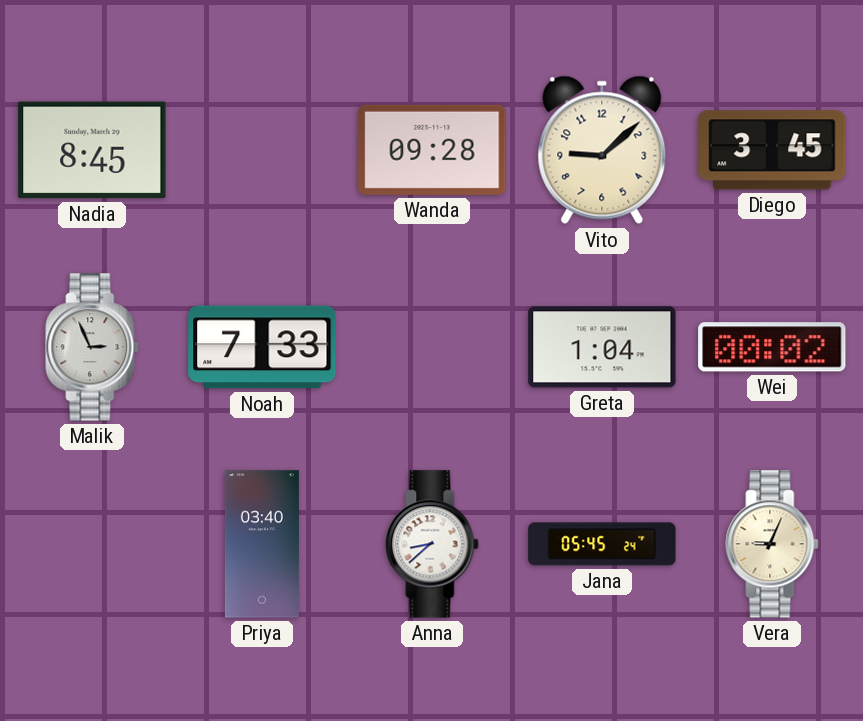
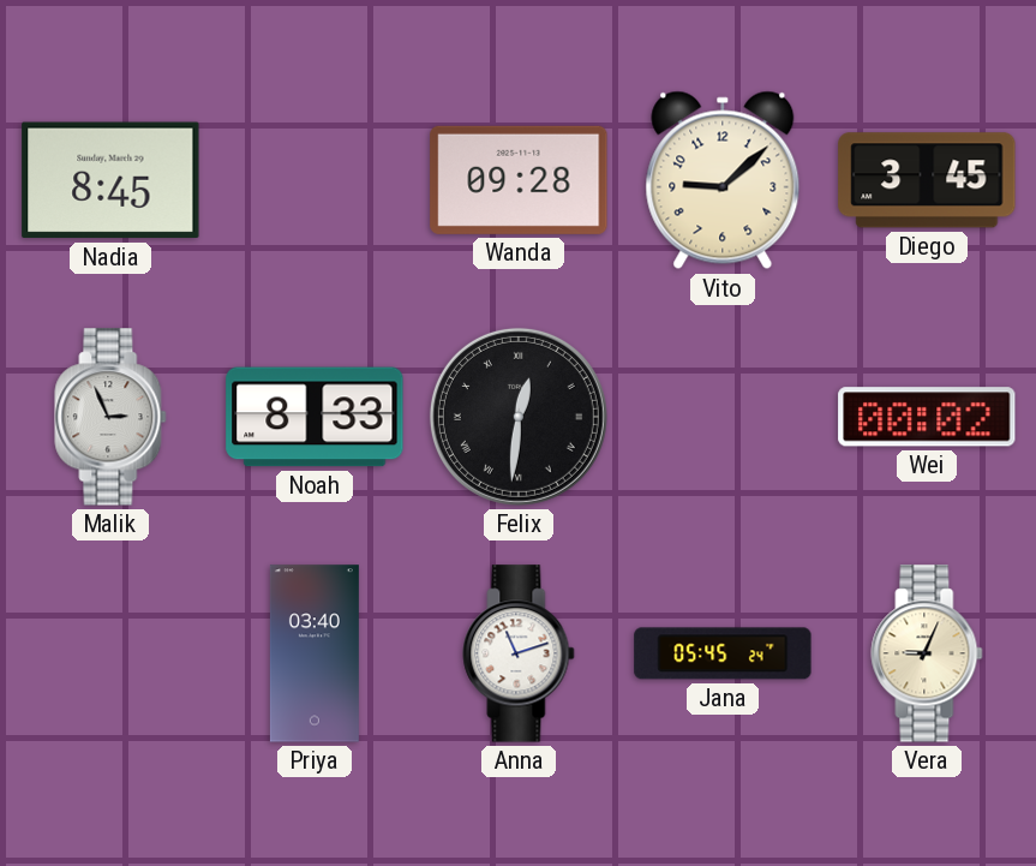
Noah: 7:33 -> 8:33
Felix: none -> 12:31
Greta: 1:04 -> none
Anna: 8:38 -> 11:12
